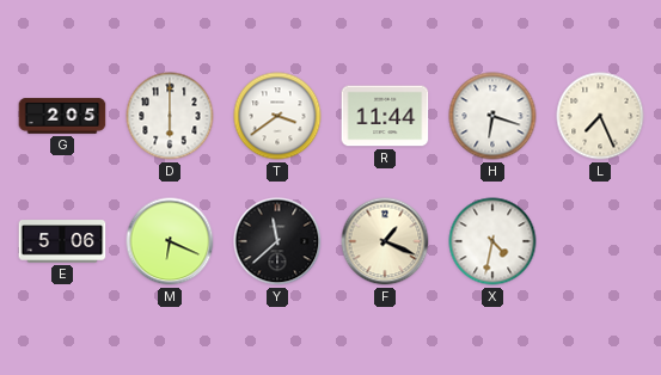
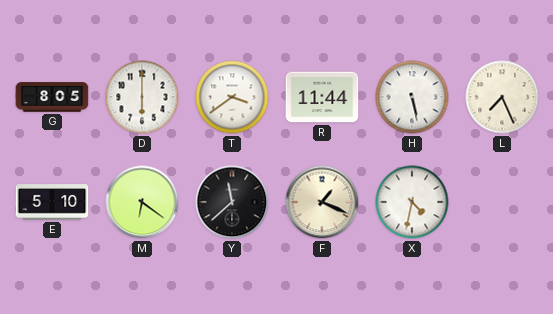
G: 2:05 -> 8:05
H: 6:18 -> 5:28
E: 5:06 -> 5:10
M: 6:19 -> 6:21
